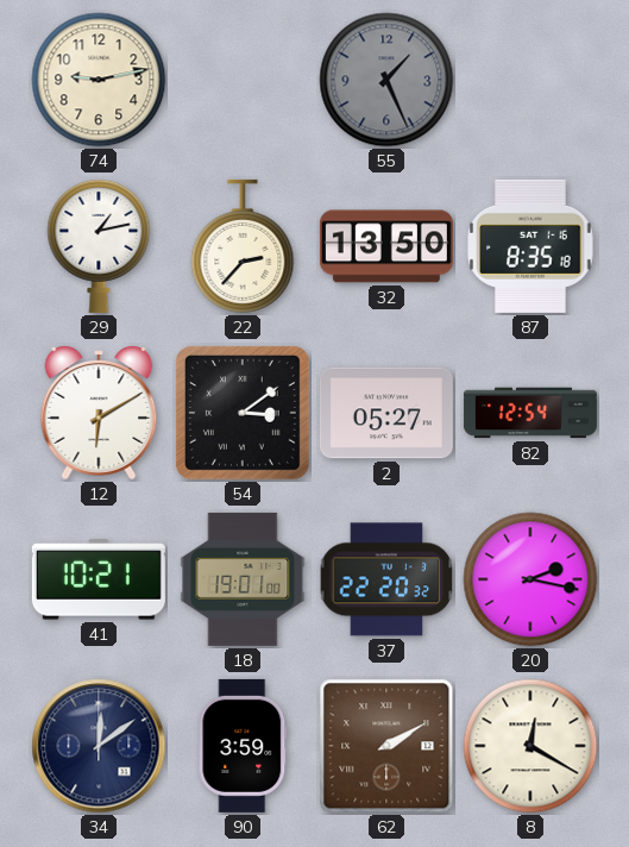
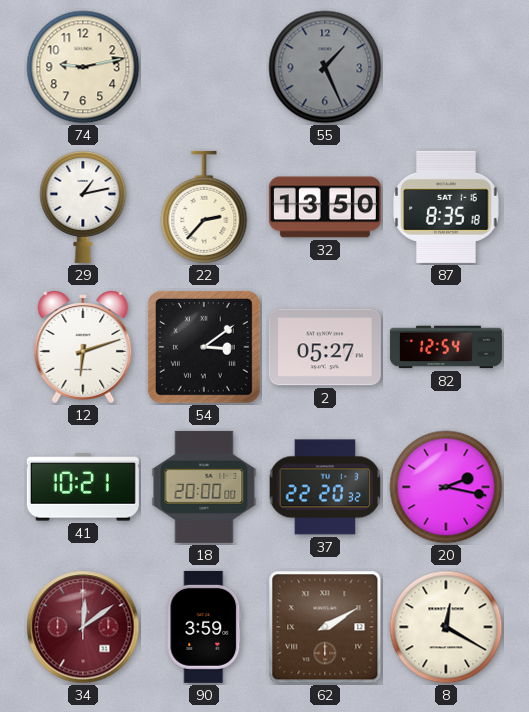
12: 6:10 -> 6:12
18: 19:01 -> 20:00
34 dial: navy -> burgundy
